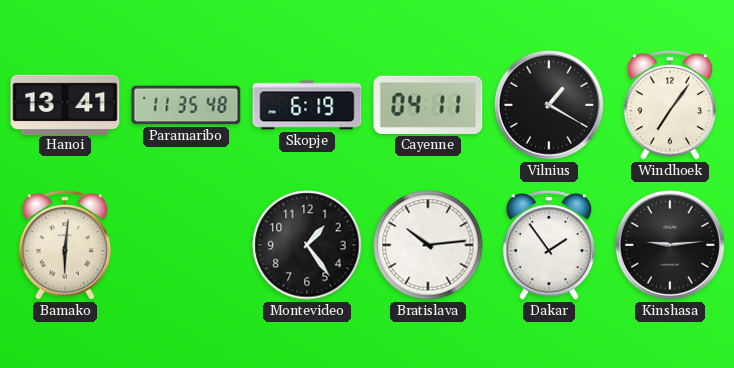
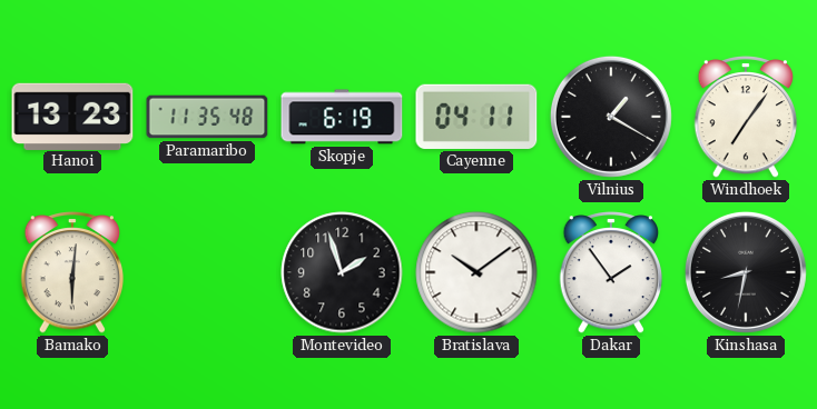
Hanoi: 13:41 -> 13:23
Montevideo: 1:24 -> 1:57
Bratislava: 10:14 -> 10:09
Kinshasa: 9:14 -> 8:32
